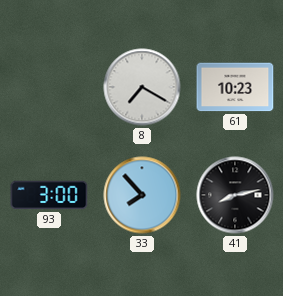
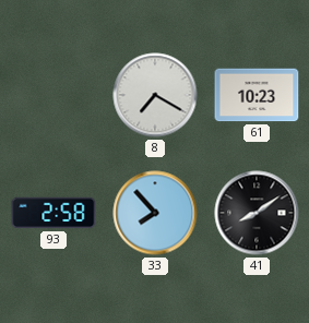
93: 3:00 -> 2:58
41: 8:13 -> 8:09
